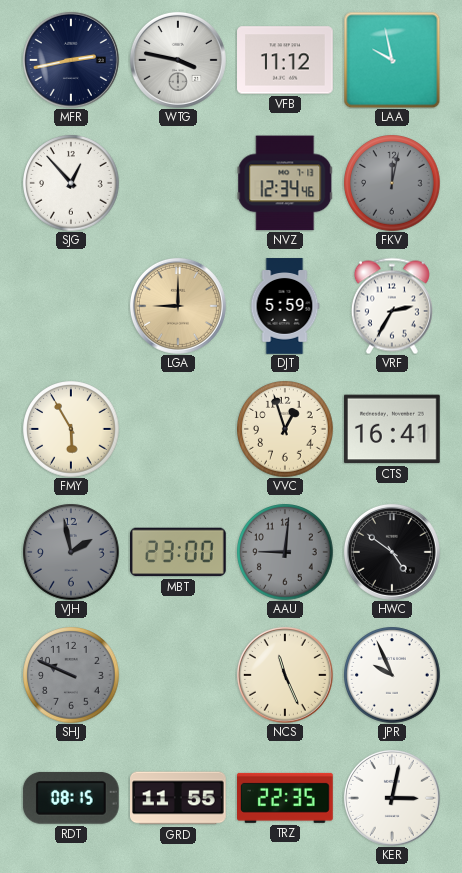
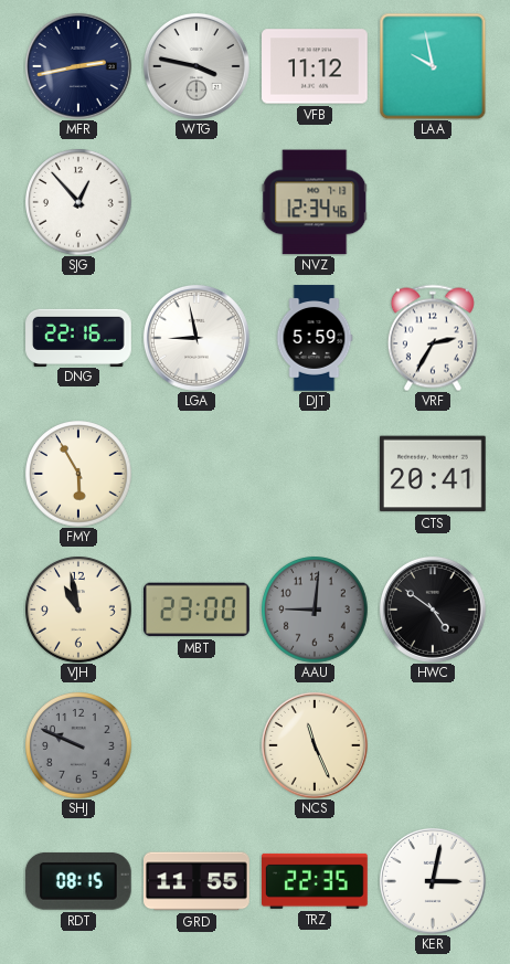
FKV: 12:02 -> none
DNG: none -> 22:16
LGA: 9:00 -> 8:58
LGA dial: champagne -> white
VVC: 12:57 -> none
CTS: 16:41 -> 20:41
VJH: 1:58 -> 10:58
VJH dial: grey -> cream
JPR: 9:56 -> none
